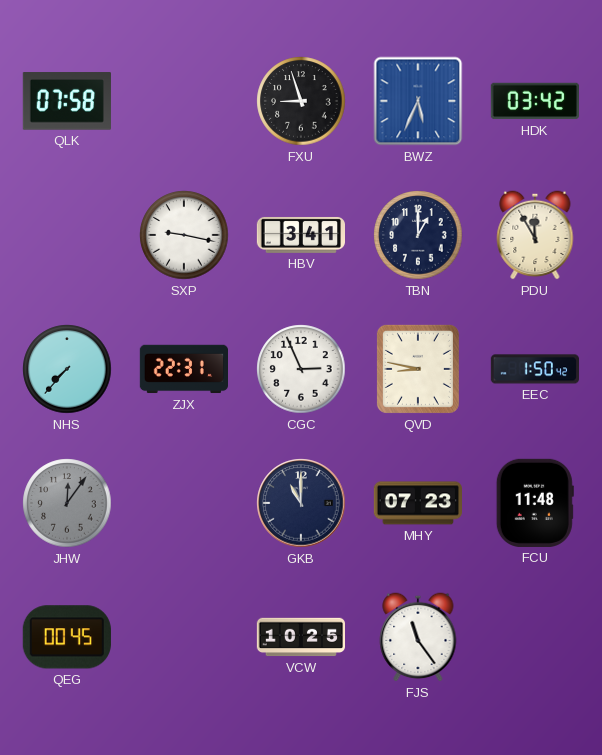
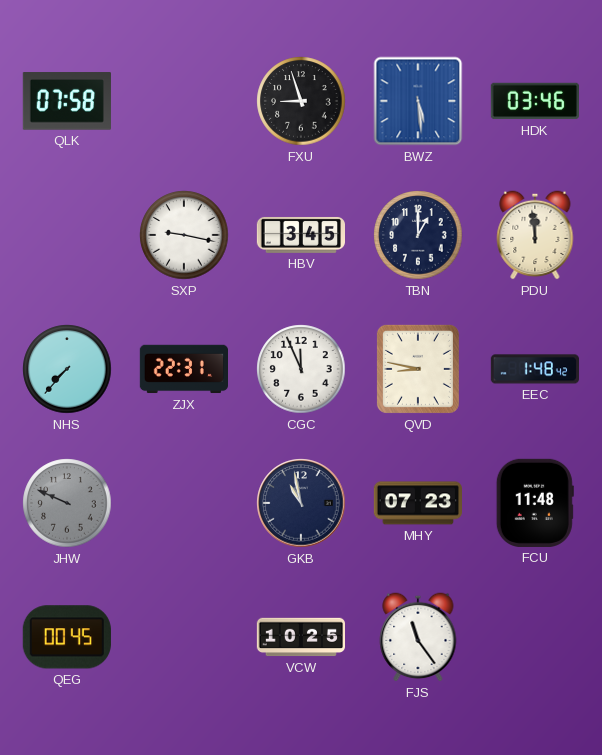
BWZ: 5:34 -> 5:29
HDK: 03:42 -> 03:46
HBV: 3:41 -> 3:45
PDU: 11:55 -> 11:59
CGC: 2:56 -> 11:56
EEC: 1:50 -> 1:48
JHW: 12:06 -> 9:49
GKB: 11:00 -> 10:58
